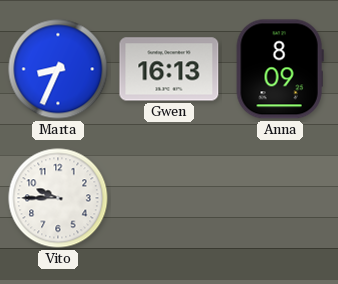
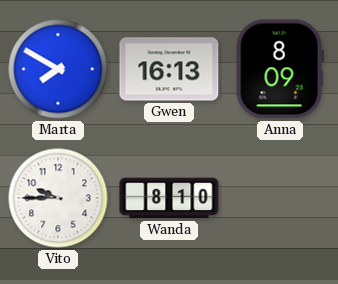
Marta: 8:34 -> 7:50
Wanda: none -> 8:10
